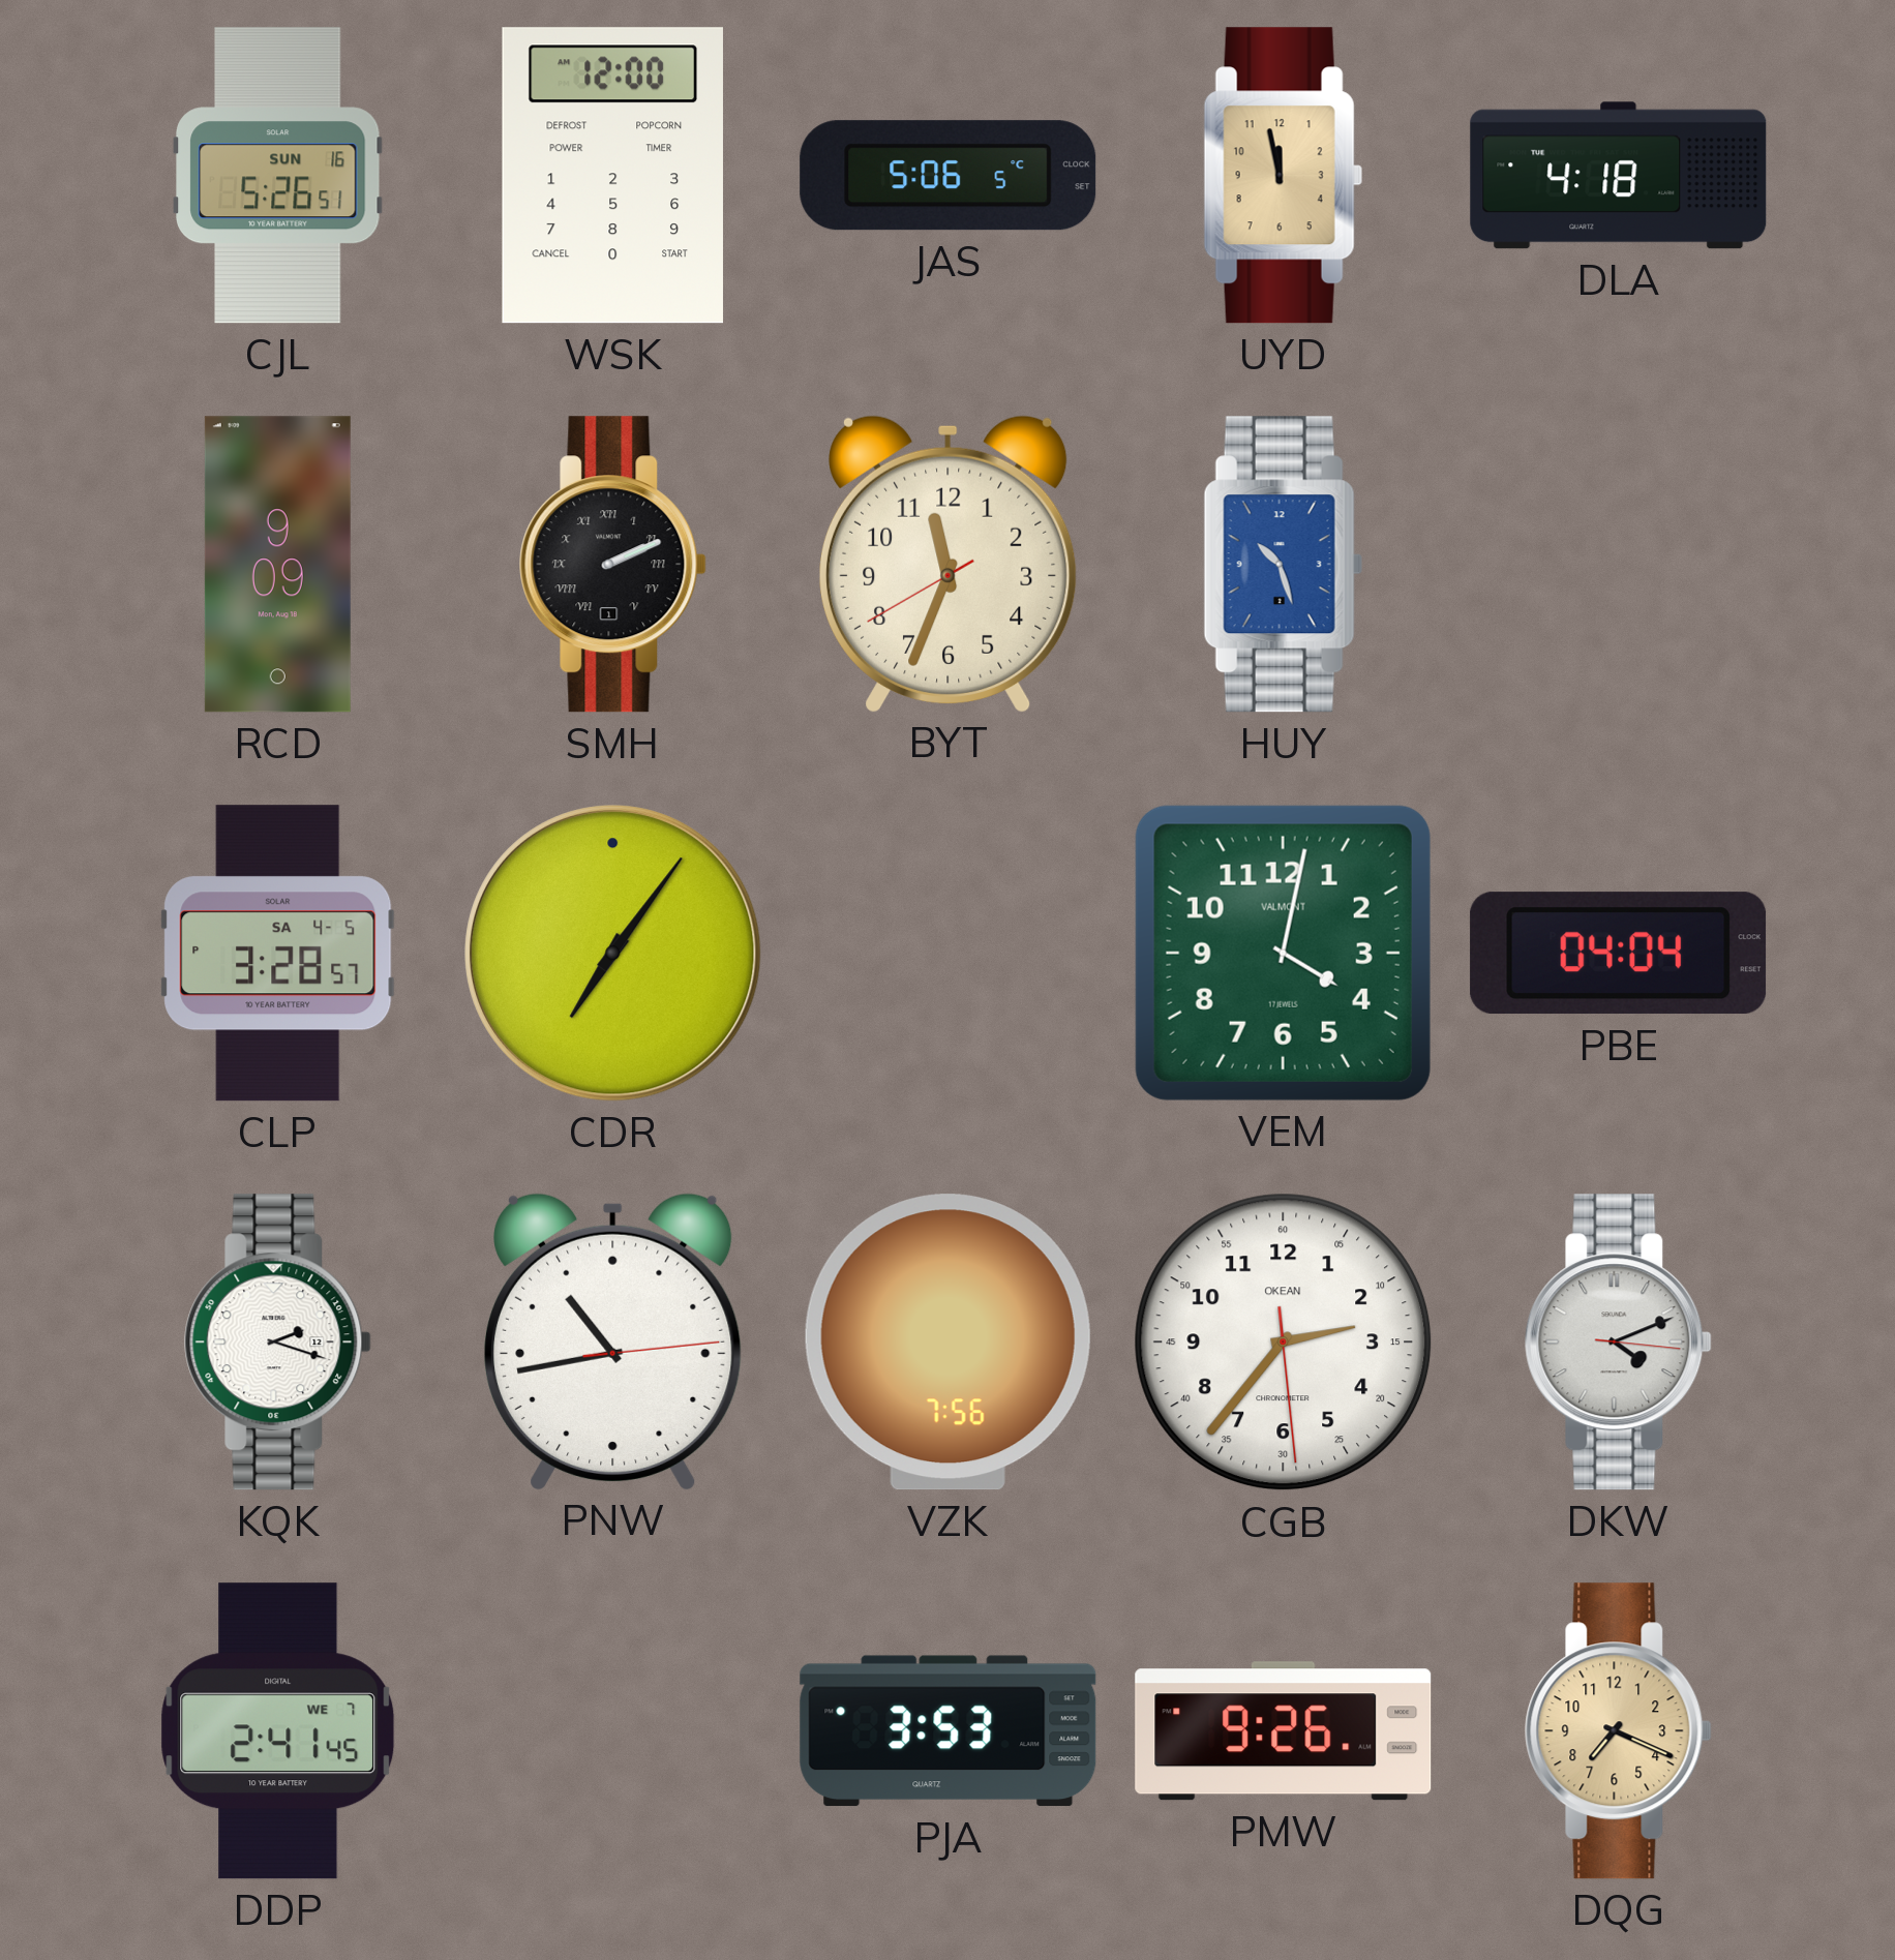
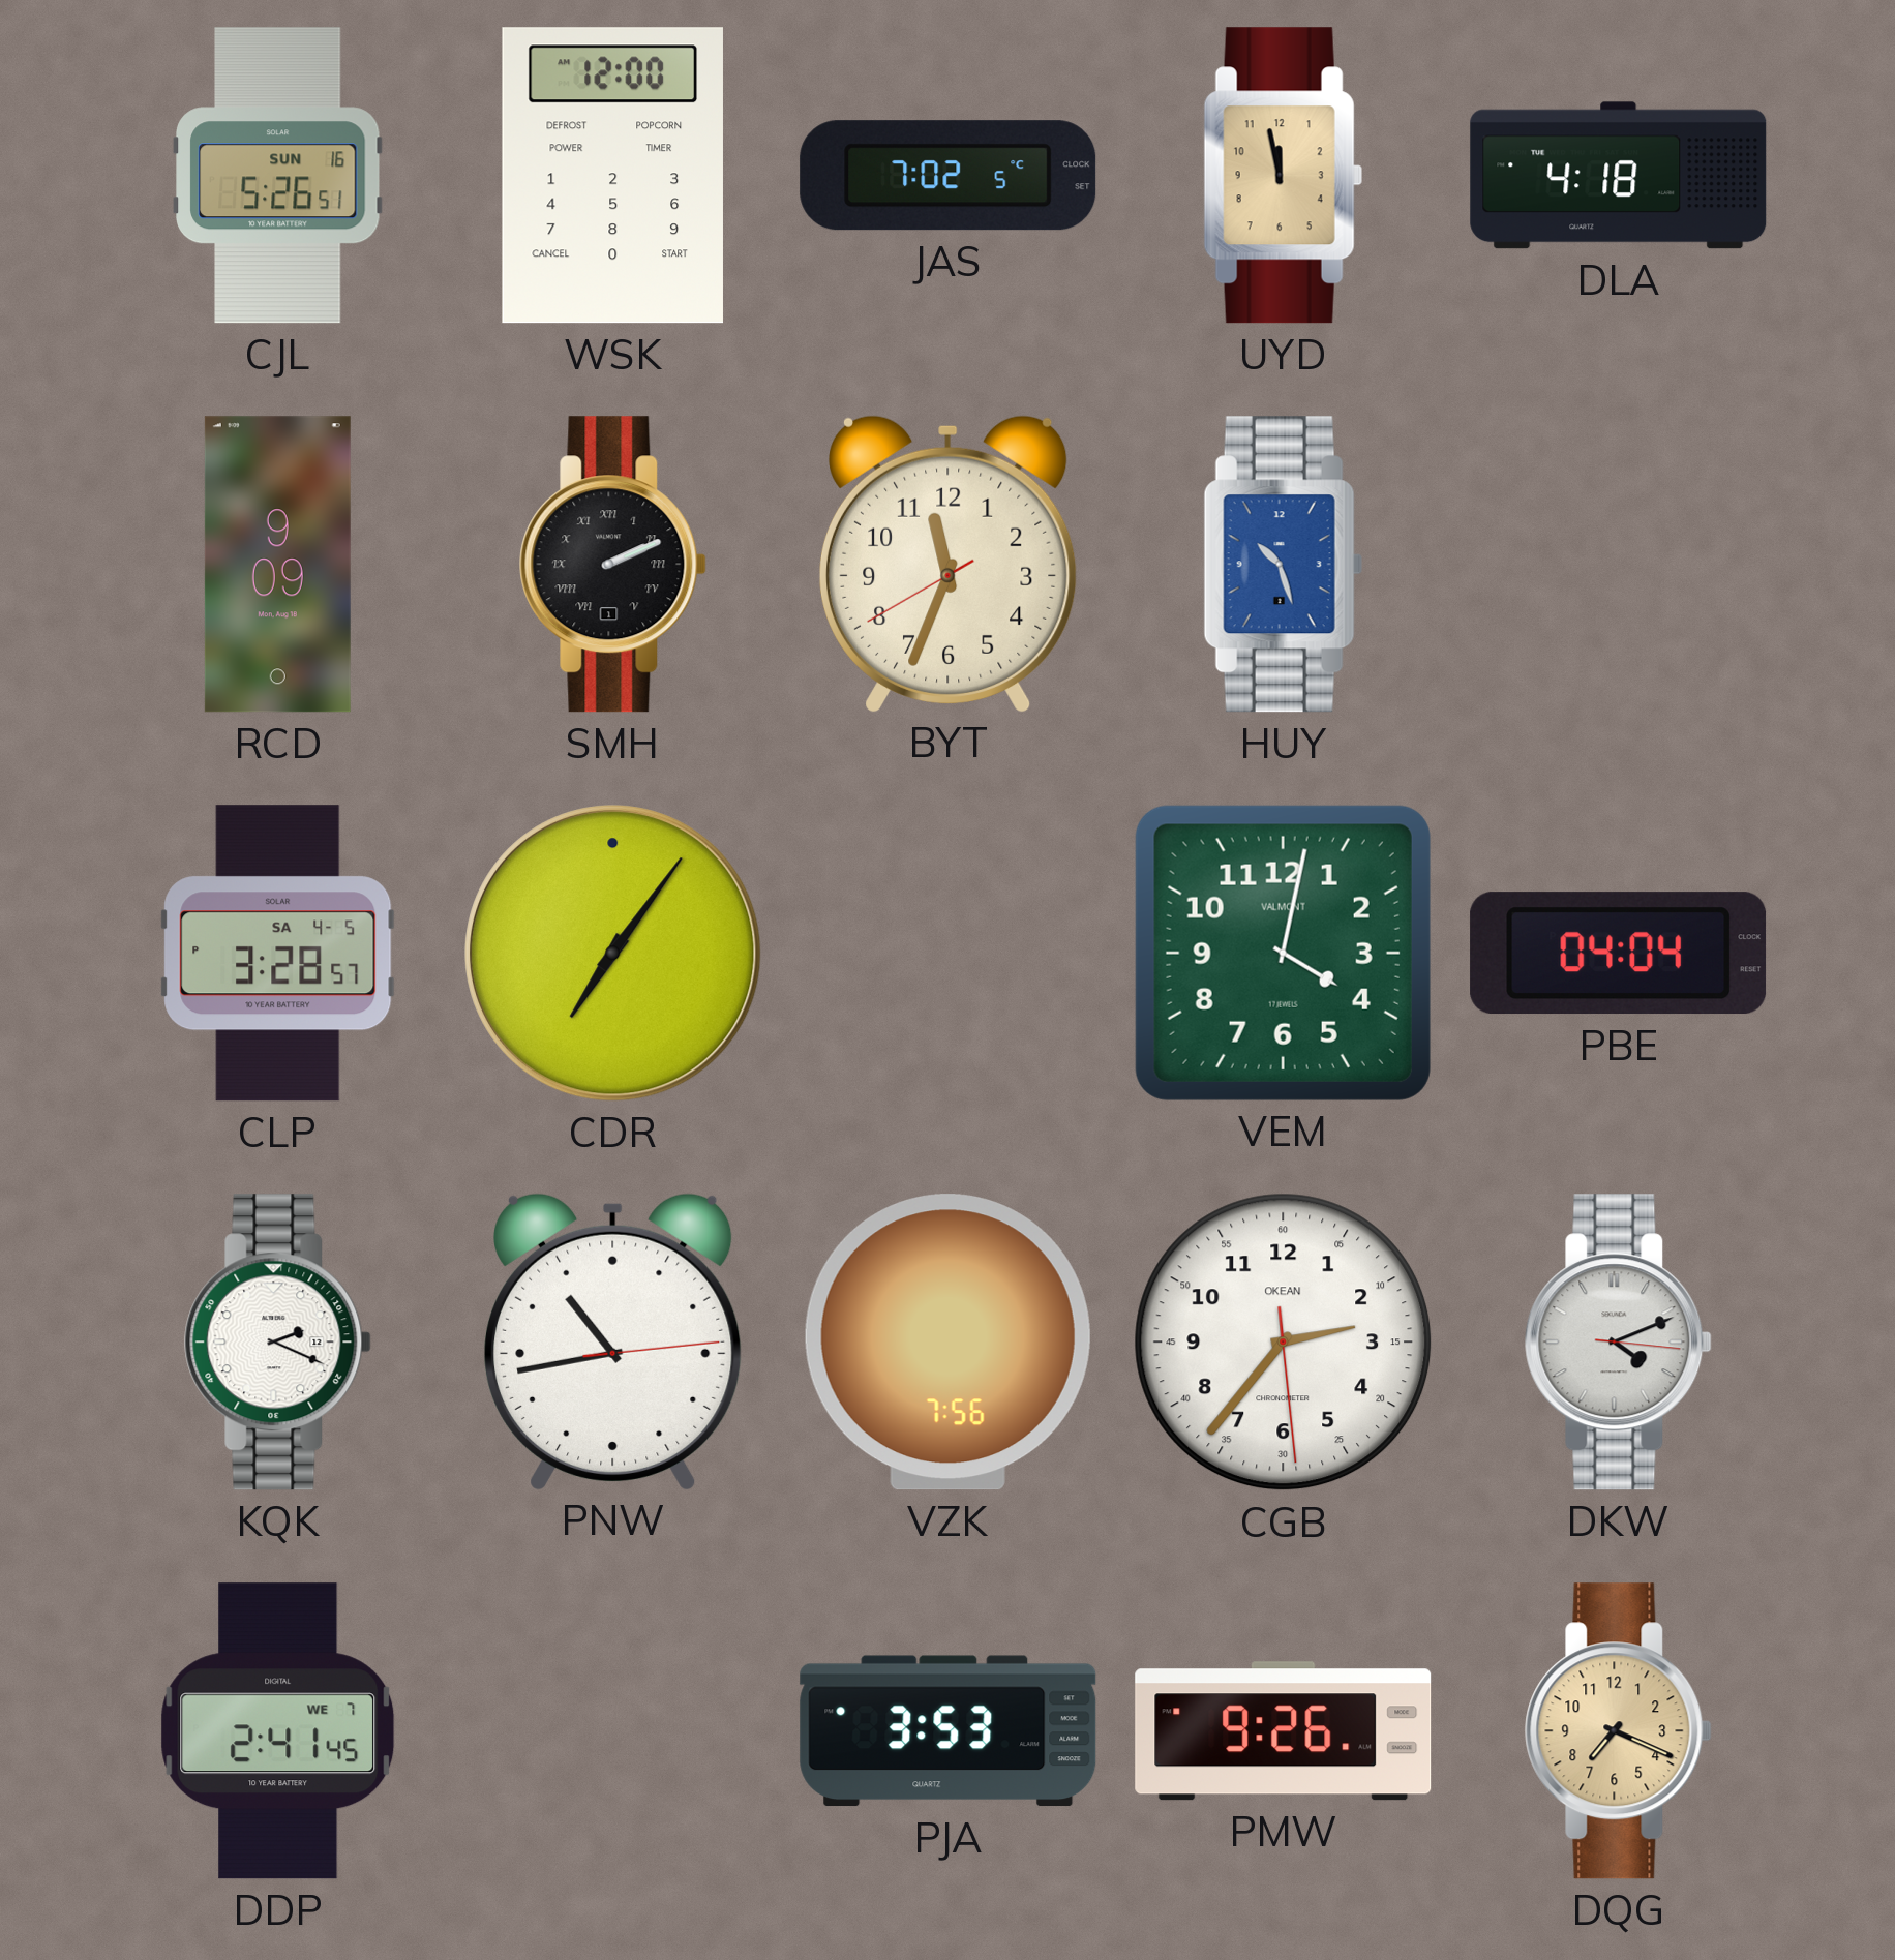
JAS: 5:06 -> 7:02
KQK: 2:18 -> 2:19
